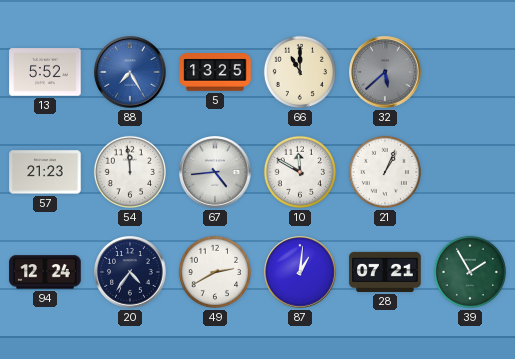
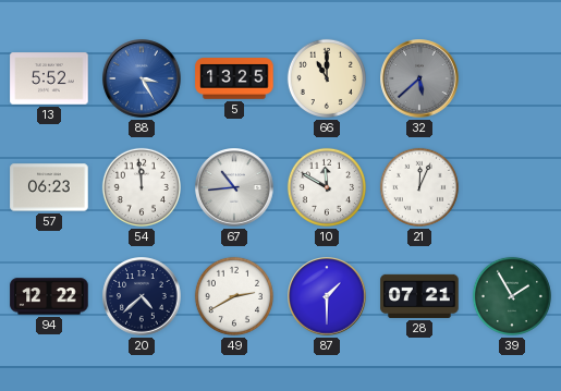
88: 7:25 -> 3:25
57: 21:23 -> 06:23
67: 4:44 -> 10:44
21: 1:04 -> 12:04
94: 12:24 -> 12:22
20: 4:36 -> 4:38
87: 1:01 -> 1:30
